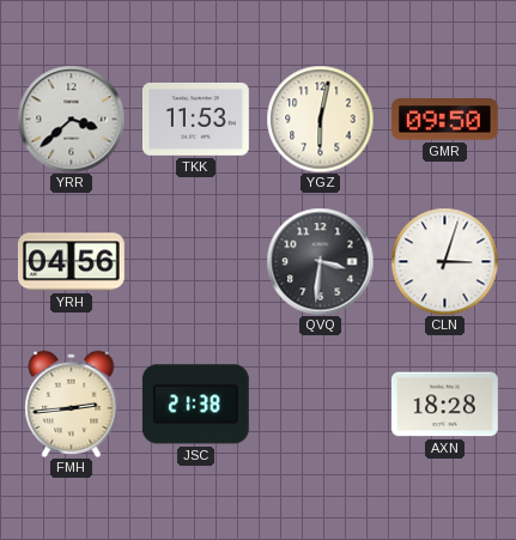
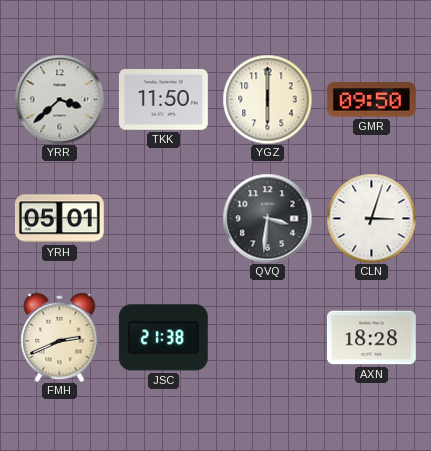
TKK: 11:53 -> 11:50
YGZ: 6:02 -> 6:00
YRH: 04:56 -> 05:01
FMH: 2:44 -> 2:41
